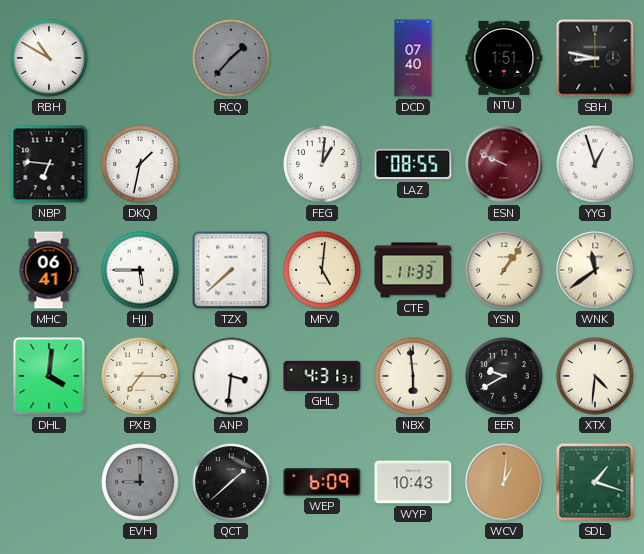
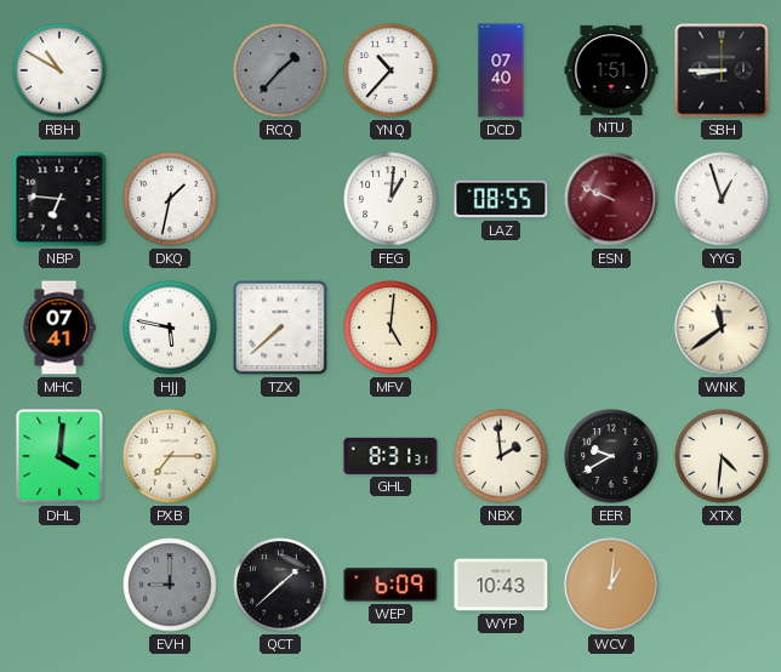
YNQ: none -> 10:37
SBH: 8:47 -> 8:45
MHC: 06:41 -> 07:41
HJJ: 5:45 -> 5:47
CTE: 11:33 -> none
YSN: 1:06 -> none
ANP: 3:31 -> none
GHL: 4:31 -> 8:31
NBX: 5:59 -> 1:59
SDL: 1:18 -> none
